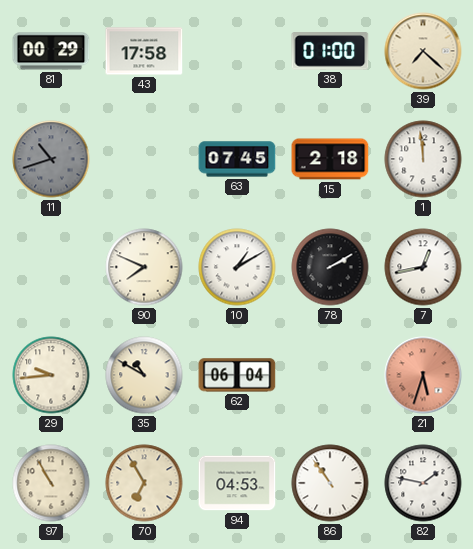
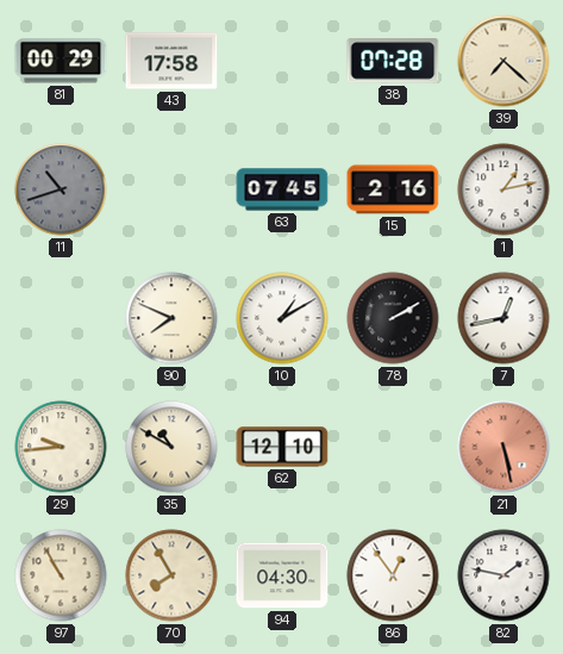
38: 01:00 -> 07:28
15: 2:18 -> 2:16
1: 11:59 -> 1:13
62: 06:04 -> 12:10
21: 5:33 -> 5:28
70: 6:55 -> 7:55
94: 04:53 -> 04:30
86: 10:54 -> 12:54
